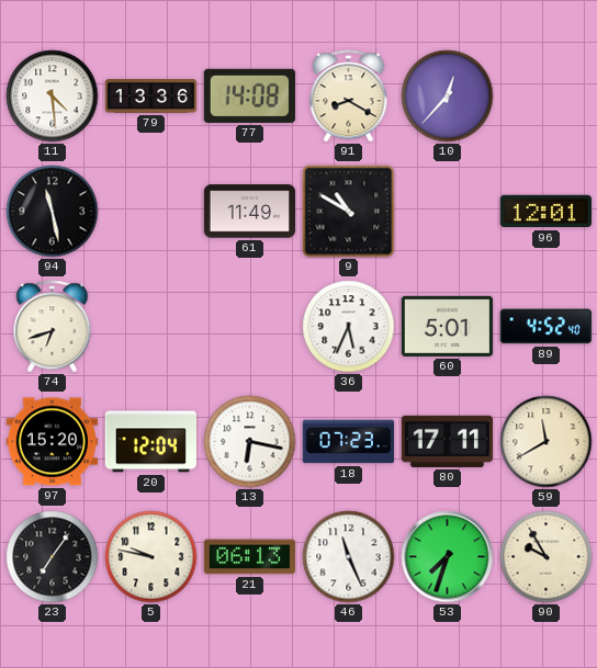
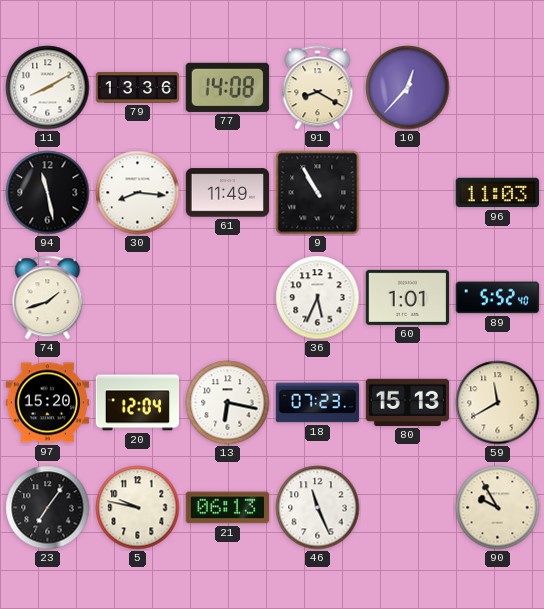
11: 4:29 -> 8:10
30: none -> 8:16
9: 10:50 -> 10:55
96: 12:01 -> 11:03
74: 6:42 -> 1:42
60: 5:01 -> 1:01
89: 4:52 -> 5:52
80: 17:11 -> 15:13
53: 7:33 -> none
